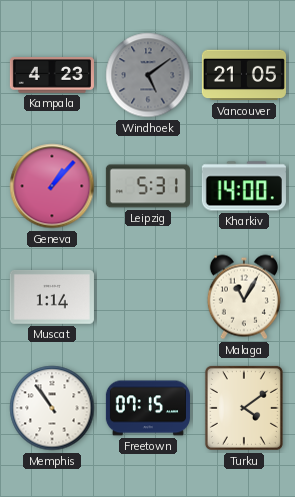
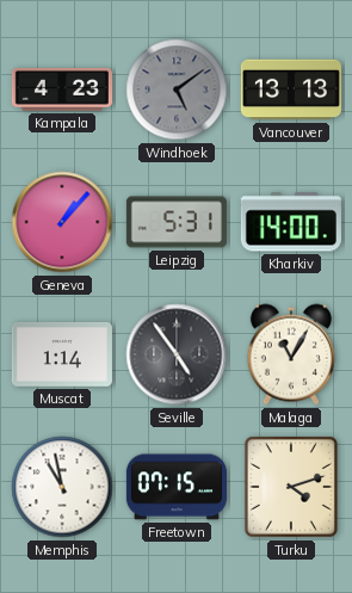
Vancouver: 21:05 -> 13:13
Seville: none -> 4:54
Memphis: 10:54 -> 10:58
Turku: 4:09 -> 4:12
